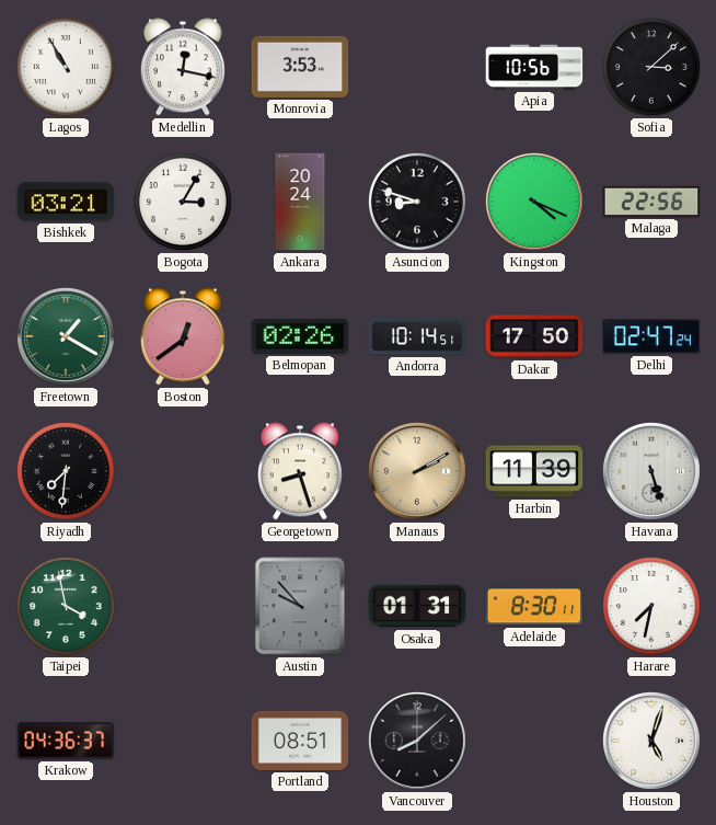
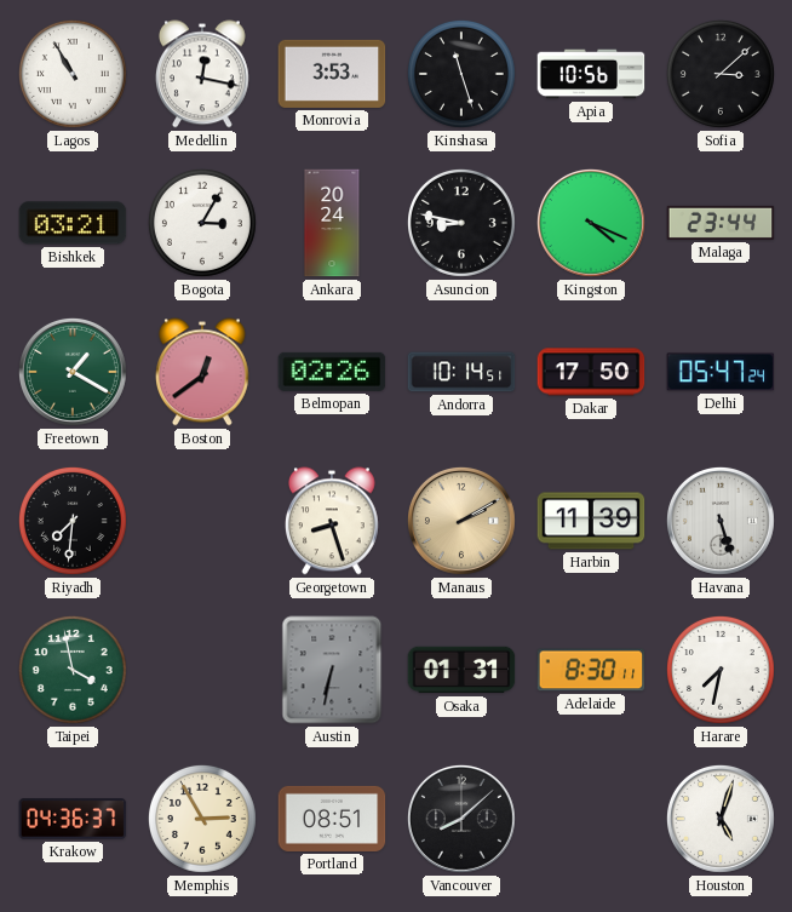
Kinshasa: none -> 11:27
Asuncion: 8:48 -> 8:47
Malaga: 22:56 -> 23:44
Delhi: 02:47 -> 05:47
Austin: 9:53 -> 6:32
Memphis: none -> 2:55
